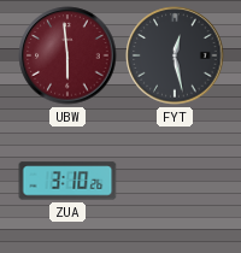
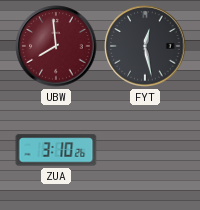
UBW: 5:59 -> 7:59
